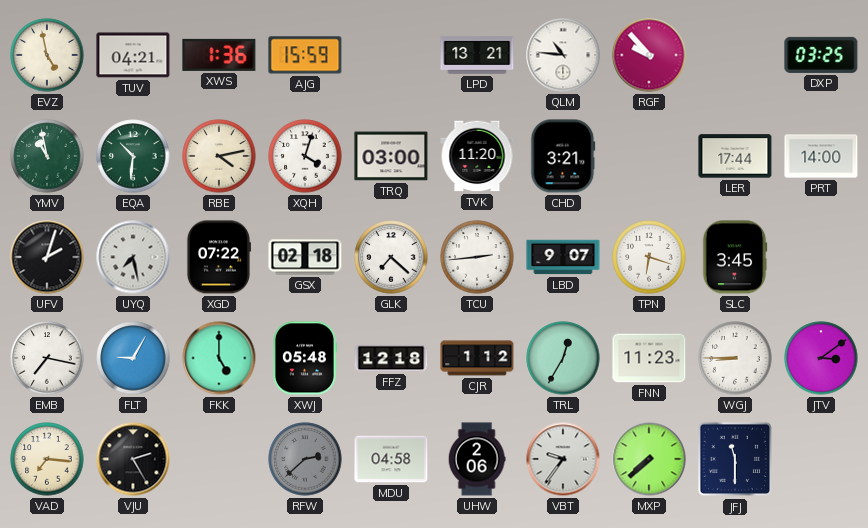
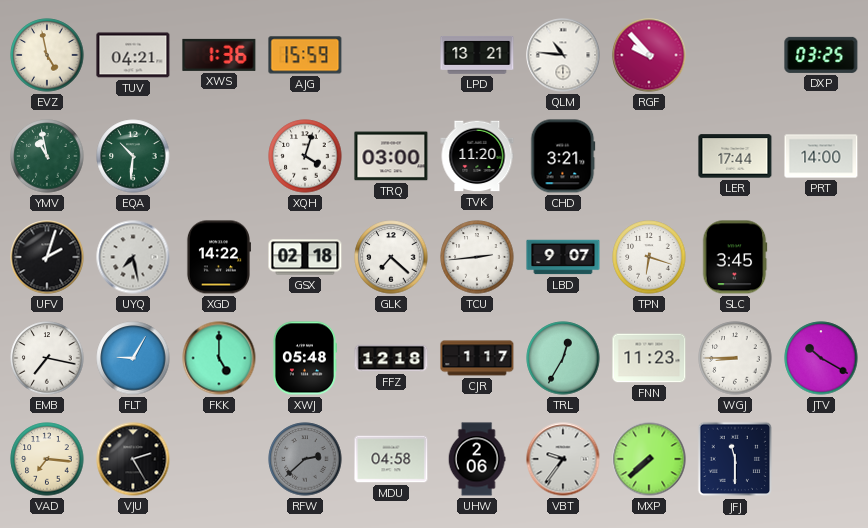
RBE: 4:13 -> none
XGD: 07:22 -> 14:22
CJR: 1:12 -> 1:17
JTV: 3:09 -> 10:20
